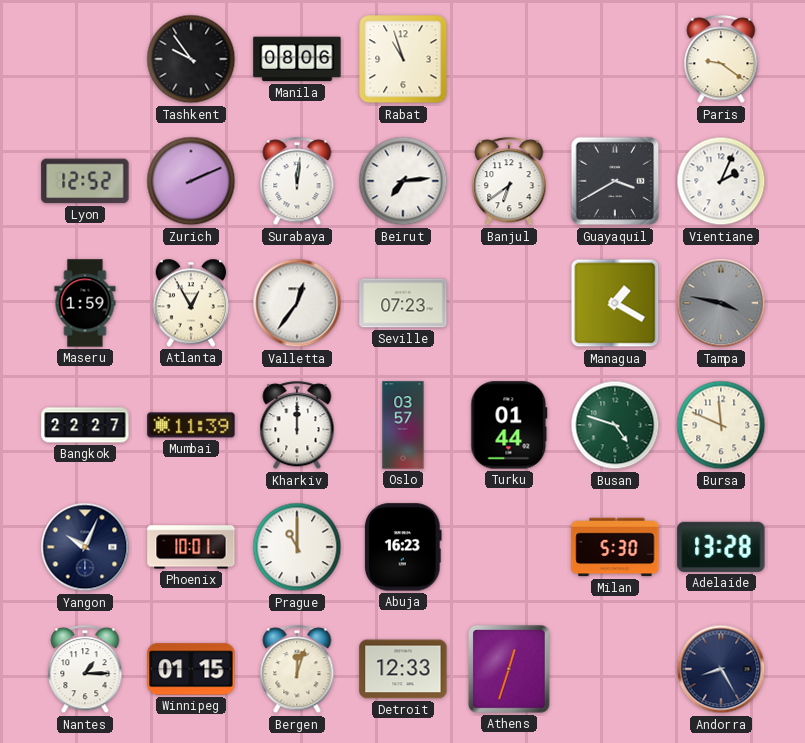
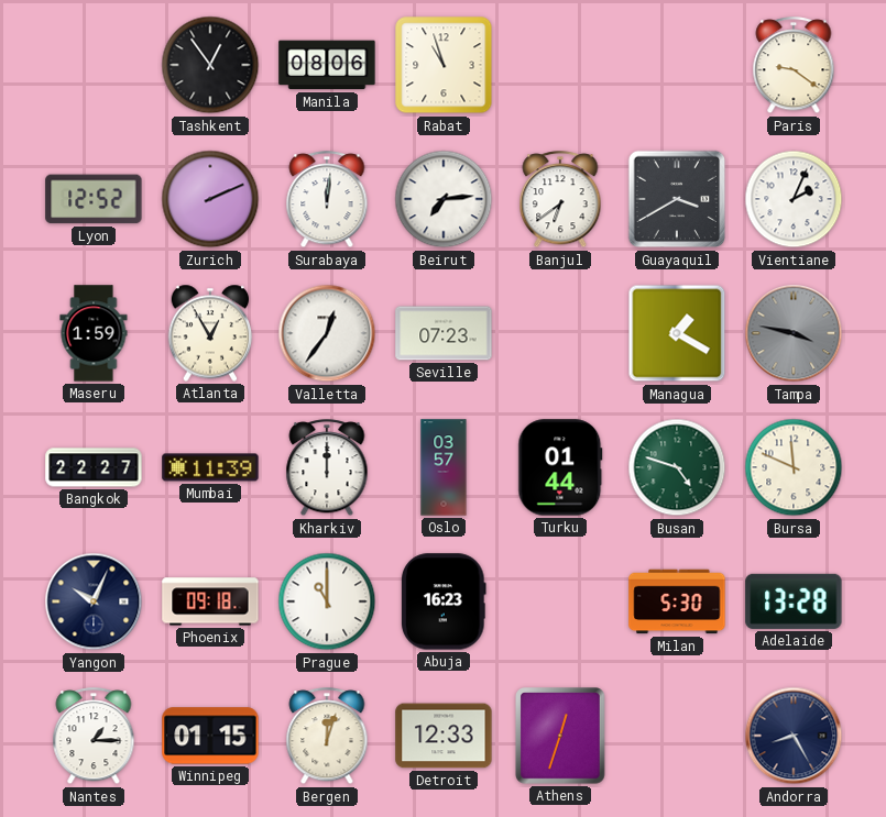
Tashkent: 9:54 -> 12:54
Phoenix: 10:01 -> 09:18
